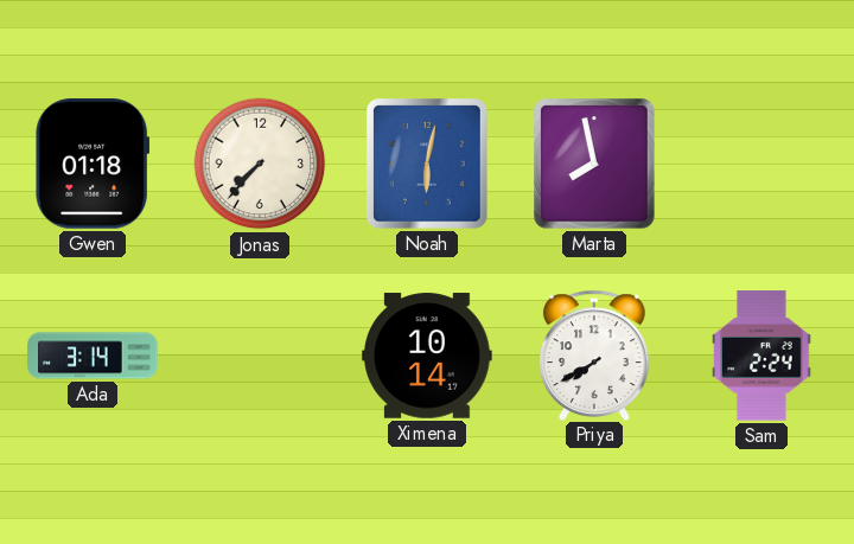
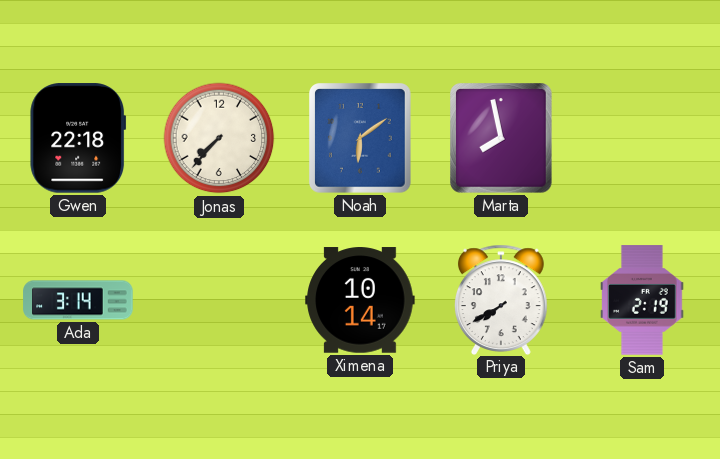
Gwen: 01:18 -> 22:18
Noah: 6:02 -> 6:09
Sam: 2:24 -> 2:19
